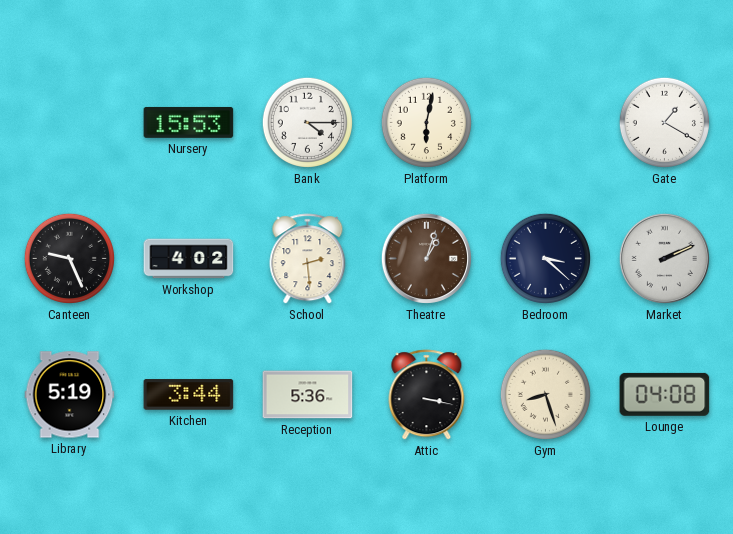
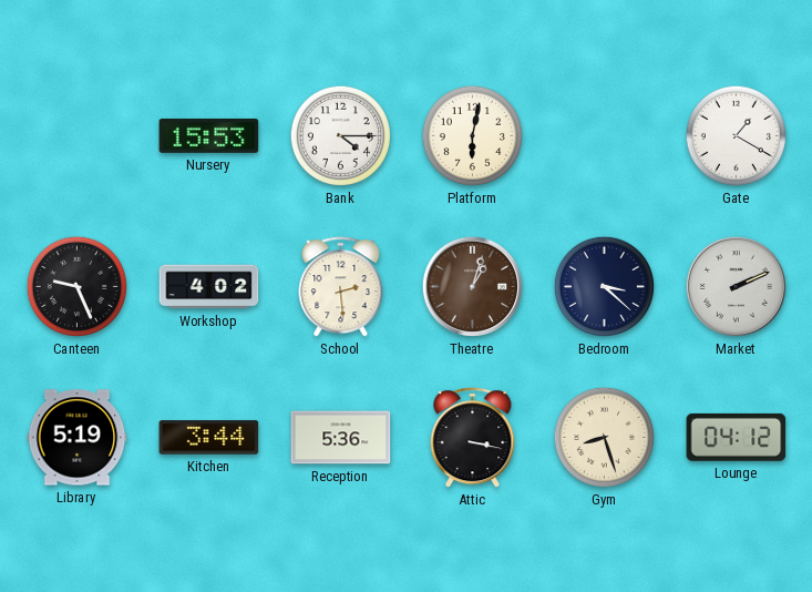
Lounge: 04:08 -> 04:12
